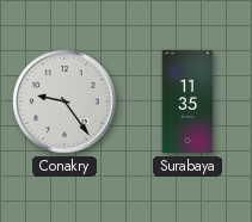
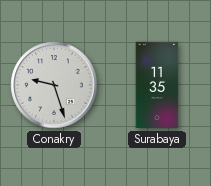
Conakry: 9:24 -> 9:27
